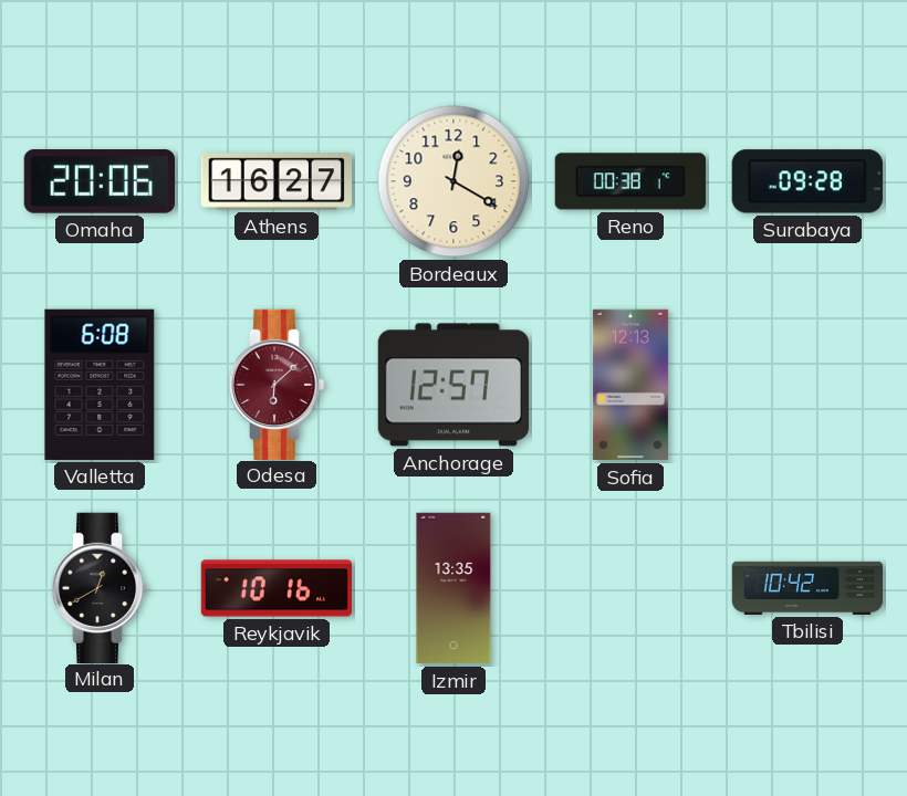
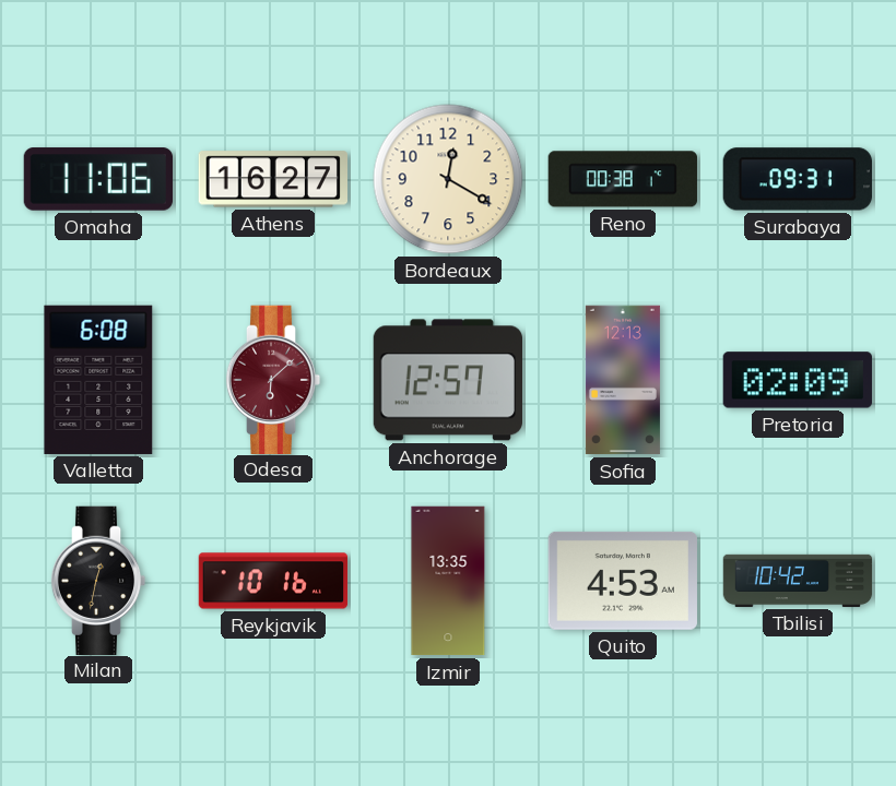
Omaha: 20:06 -> 11:06
Surabaya: 09:28 -> 09:31
Pretoria: none -> 02:09
Milan: 12:40 -> 12:32
Quito: none -> 4:53
